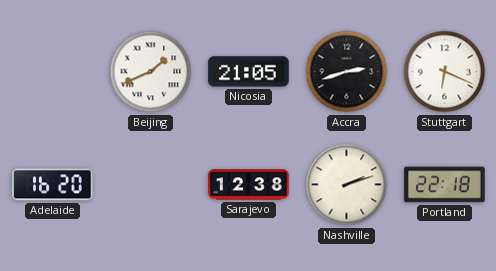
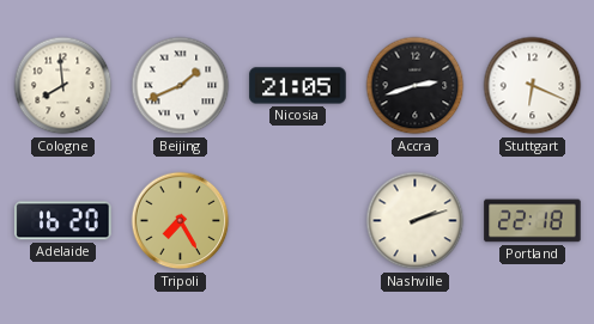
Cologne: none -> 7:59
Tripoli: none -> 7:25
Sarajevo: 12:38 -> none
